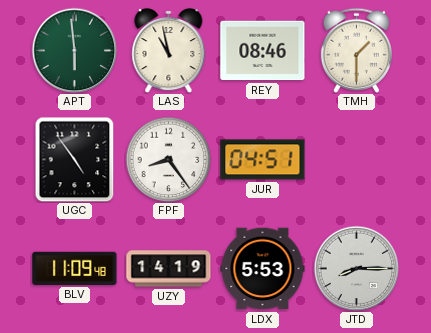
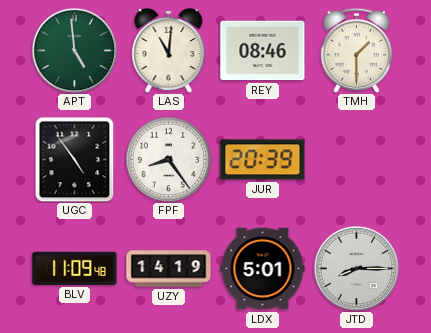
APT: 5:59 -> 4:59
LAS: 10:58 -> 11:01
JUR: 04:51 -> 20:39
LDX: 5:53 -> 5:01
